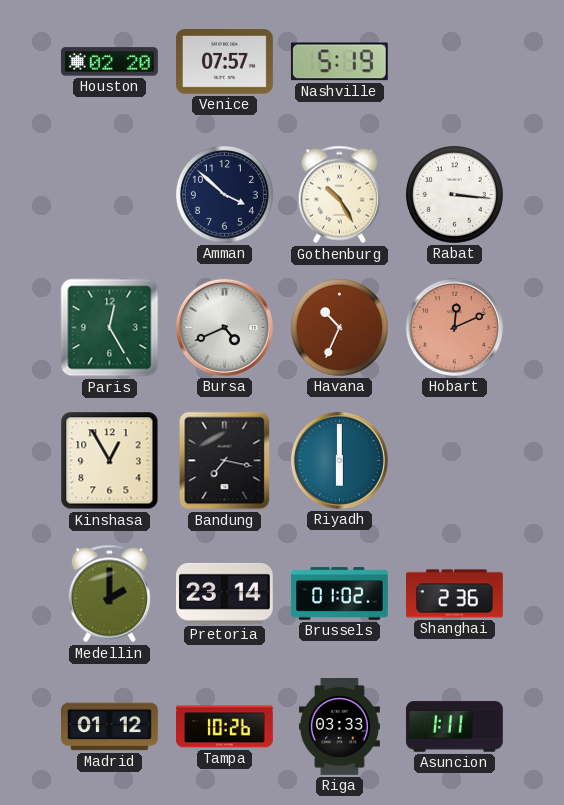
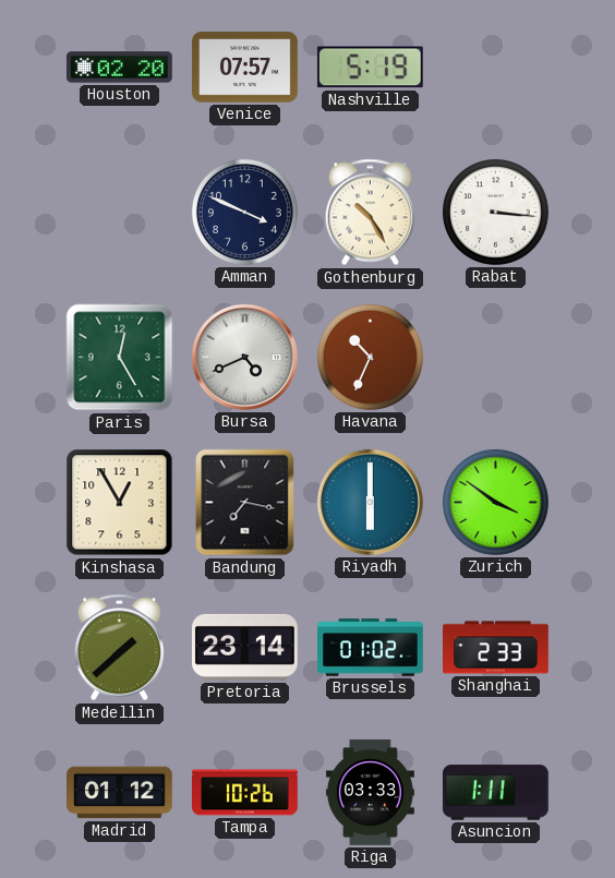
Amman: 3:52 -> 3:49
Hobart: 12:11 -> none
Zurich: none -> 3:51
Medellin: 2:00 -> 1:38
Shanghai: 2:36 -> 2:33
